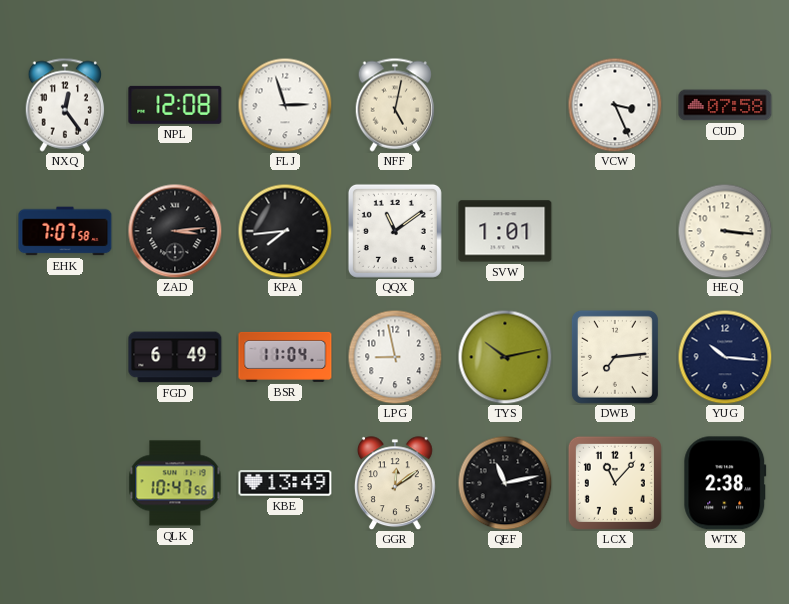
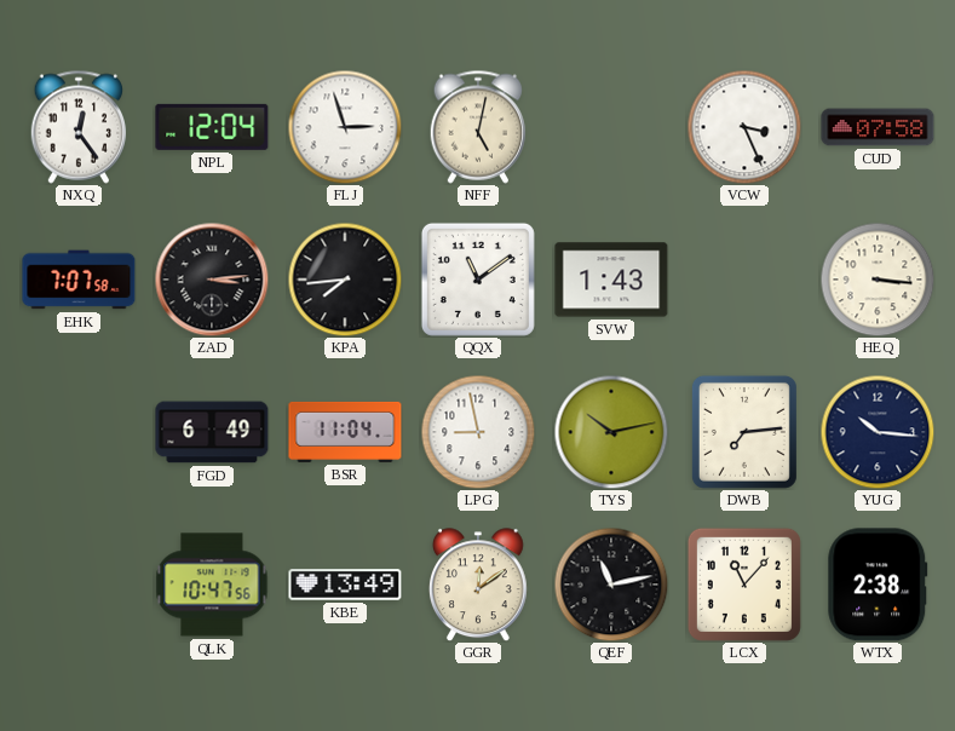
NPL: 12:08 -> 12:04
SVW: 1:01 -> 1:43
